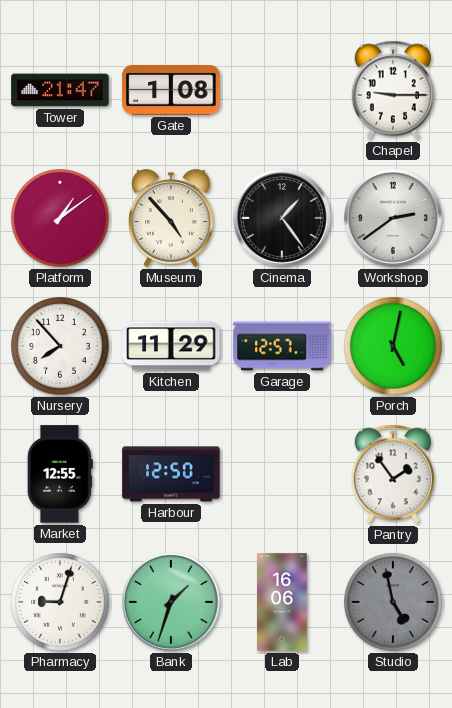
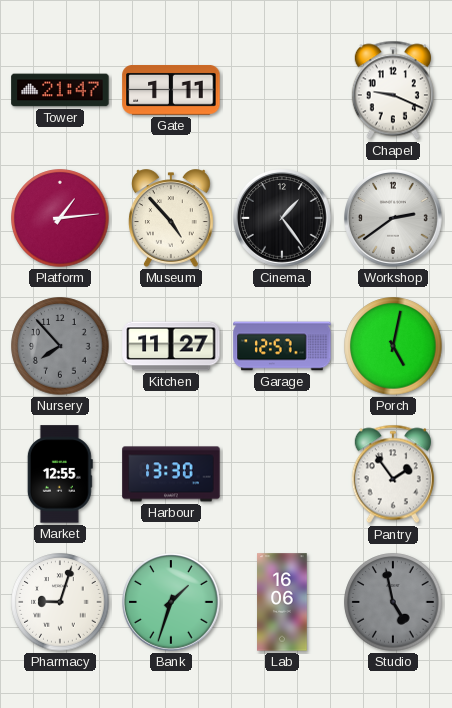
Gate: 1:08 -> 1:11
Chapel: 9:15 -> 9:19
Platform: 1:09 -> 1:14
Nursery dial: white -> grey
Kitchen: 11:29 -> 11:27
Harbour: 12:50 -> 13:30
